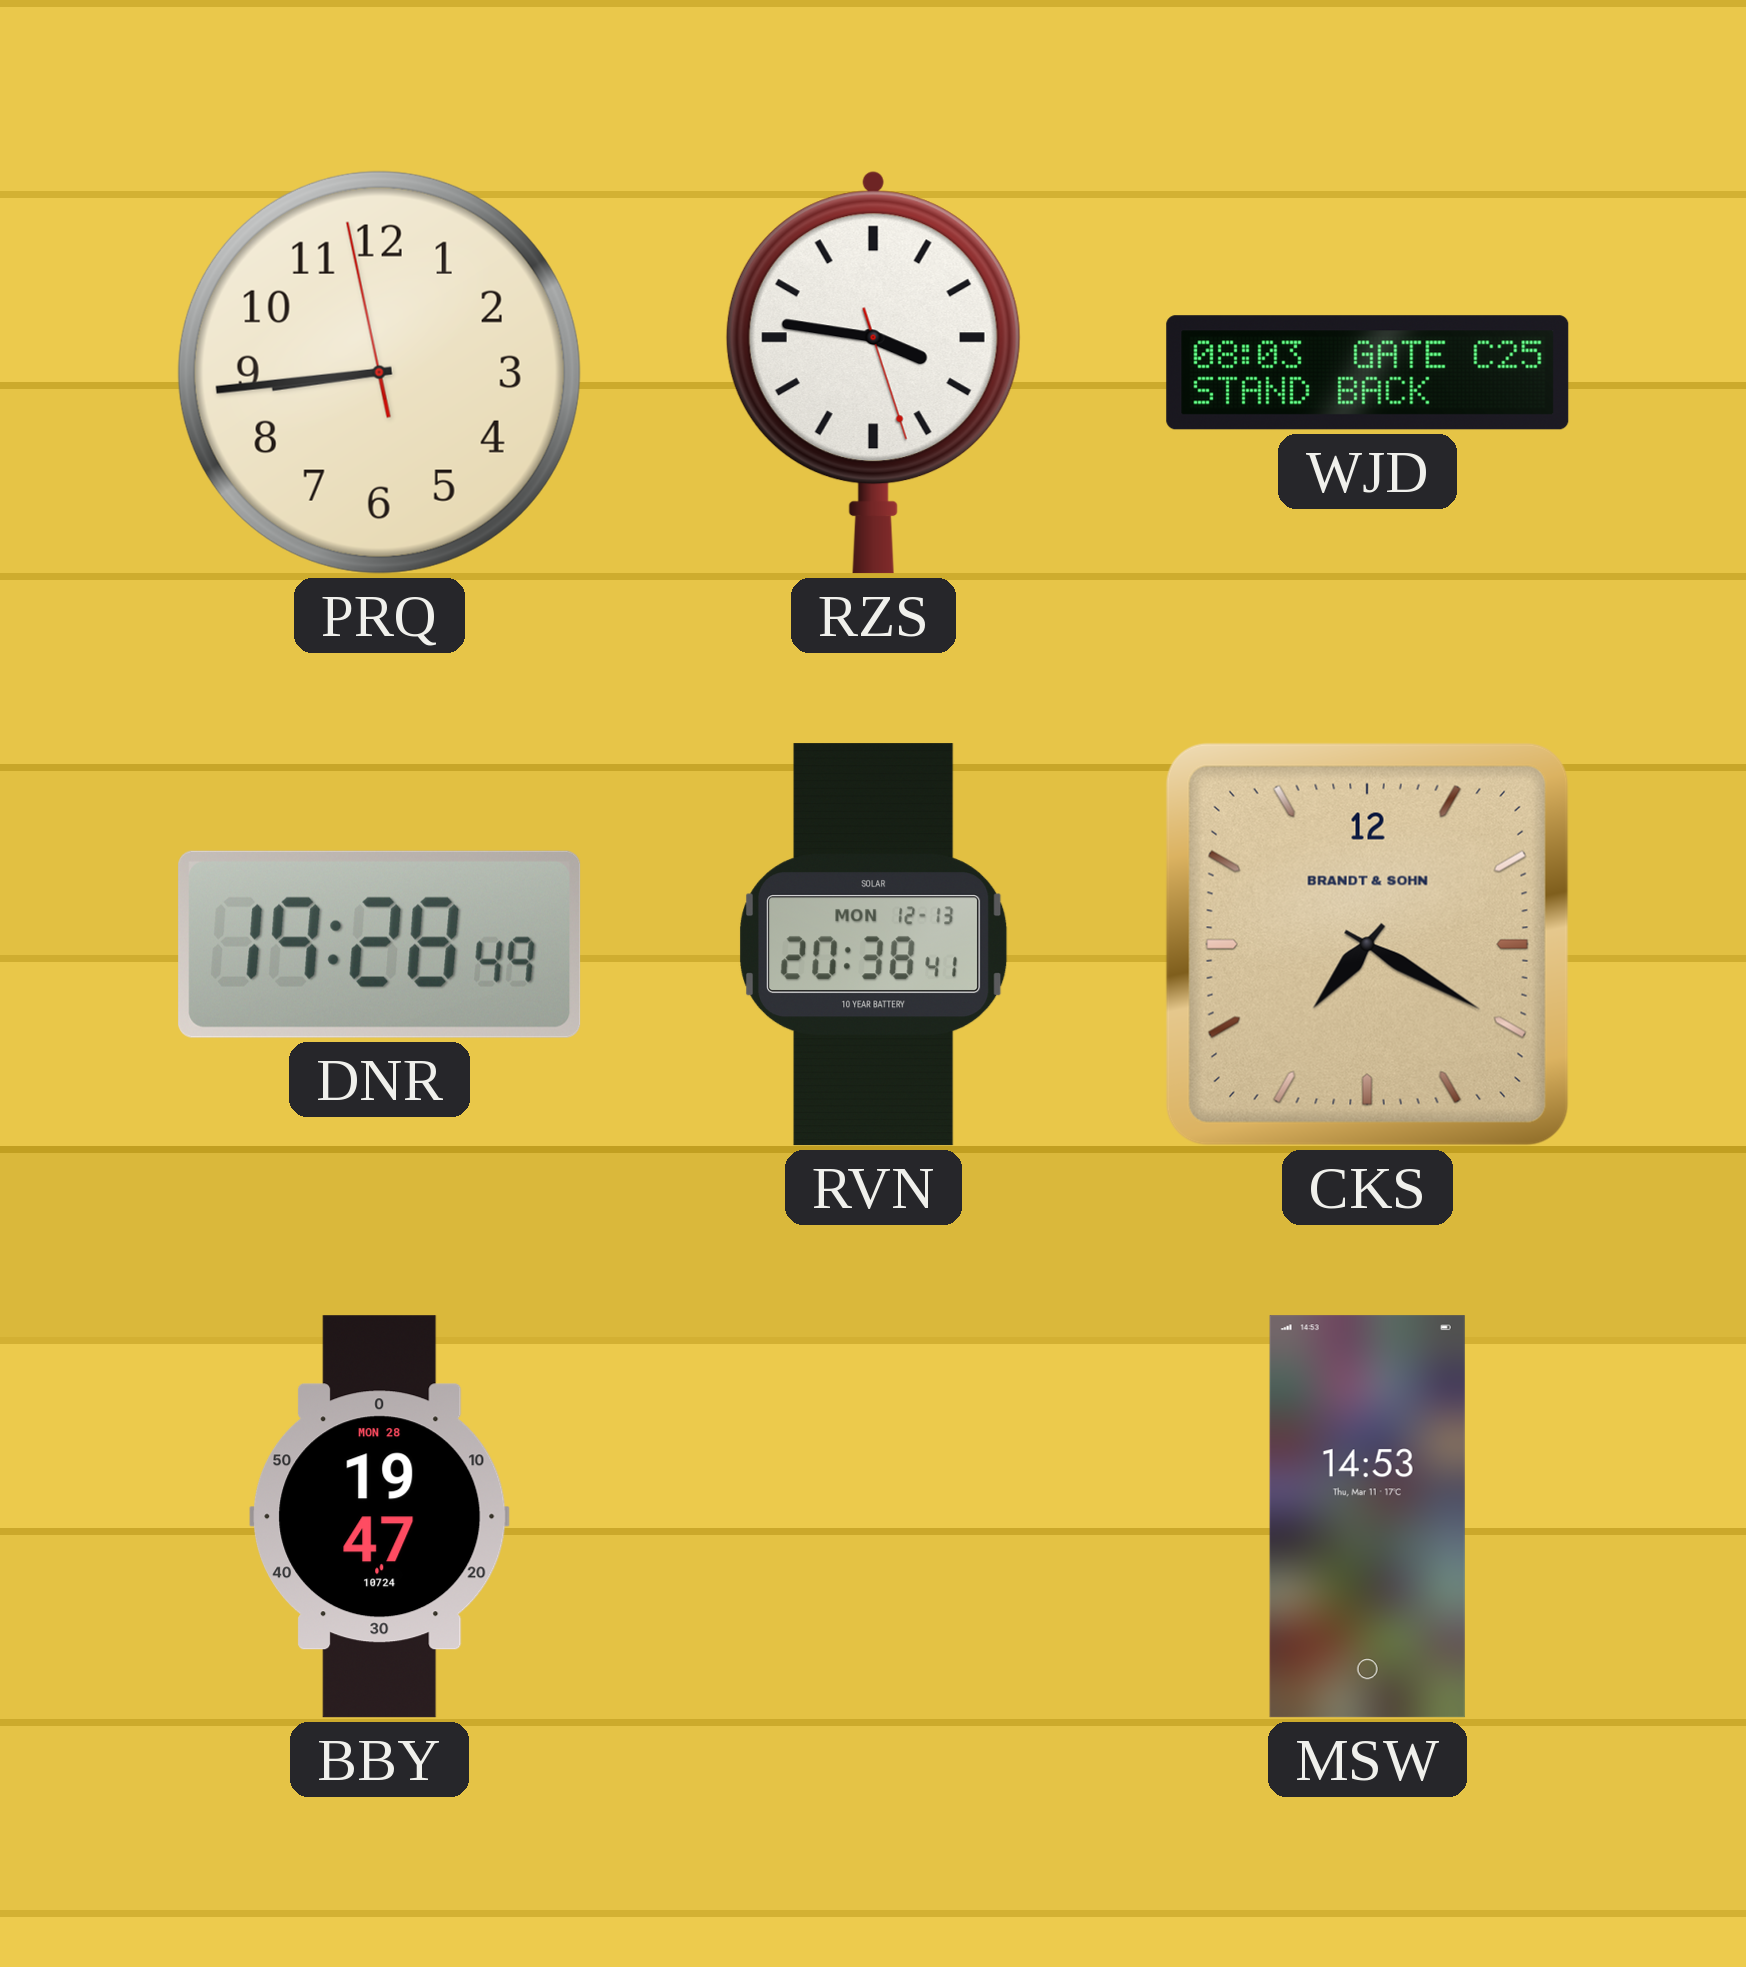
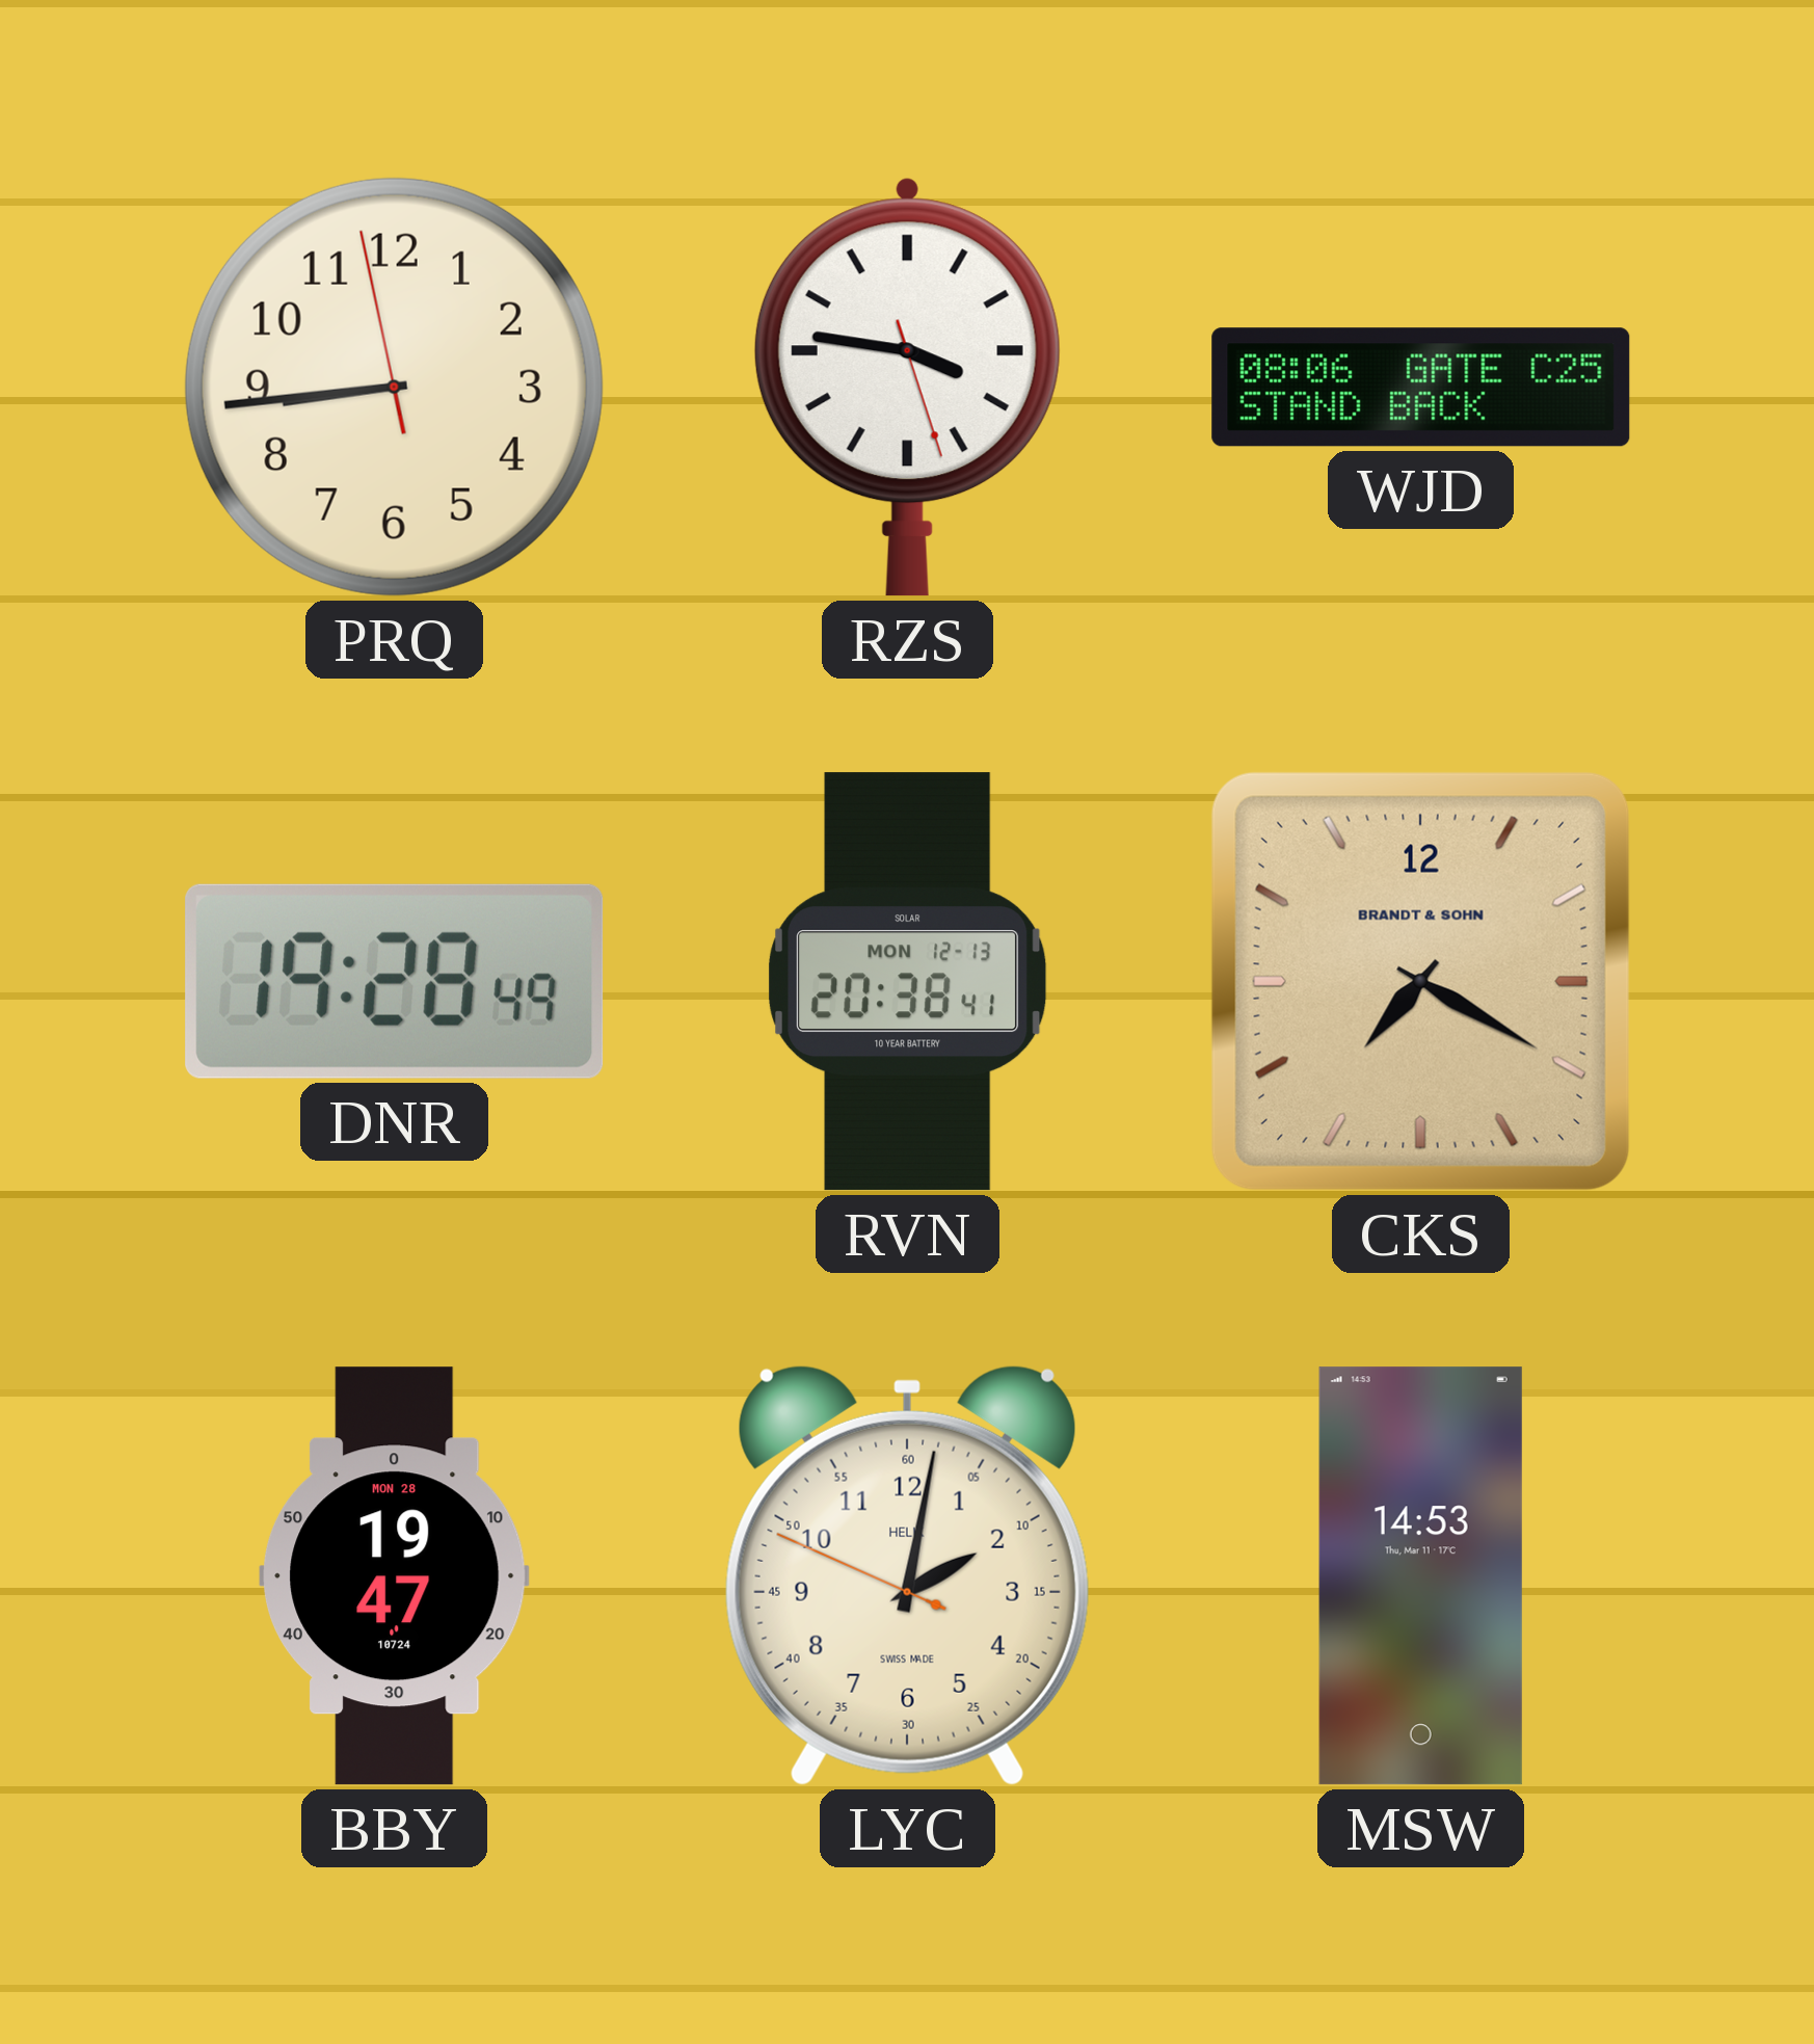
WJD: 08:03 -> 08:06
LYC: none -> 2:01
